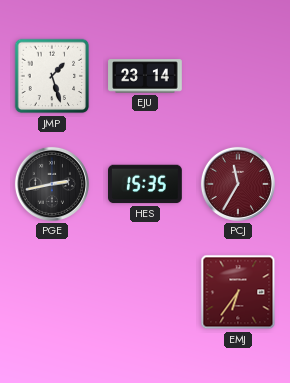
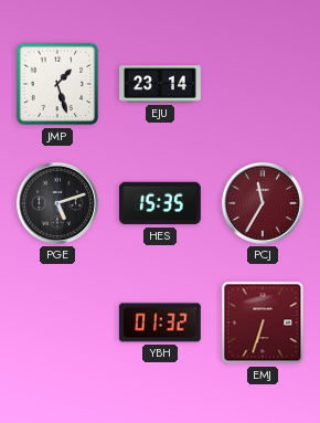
PGE: 2:43 -> 5:12
YBH: none -> 01:32
EMJ: 6:36 -> 6:33
